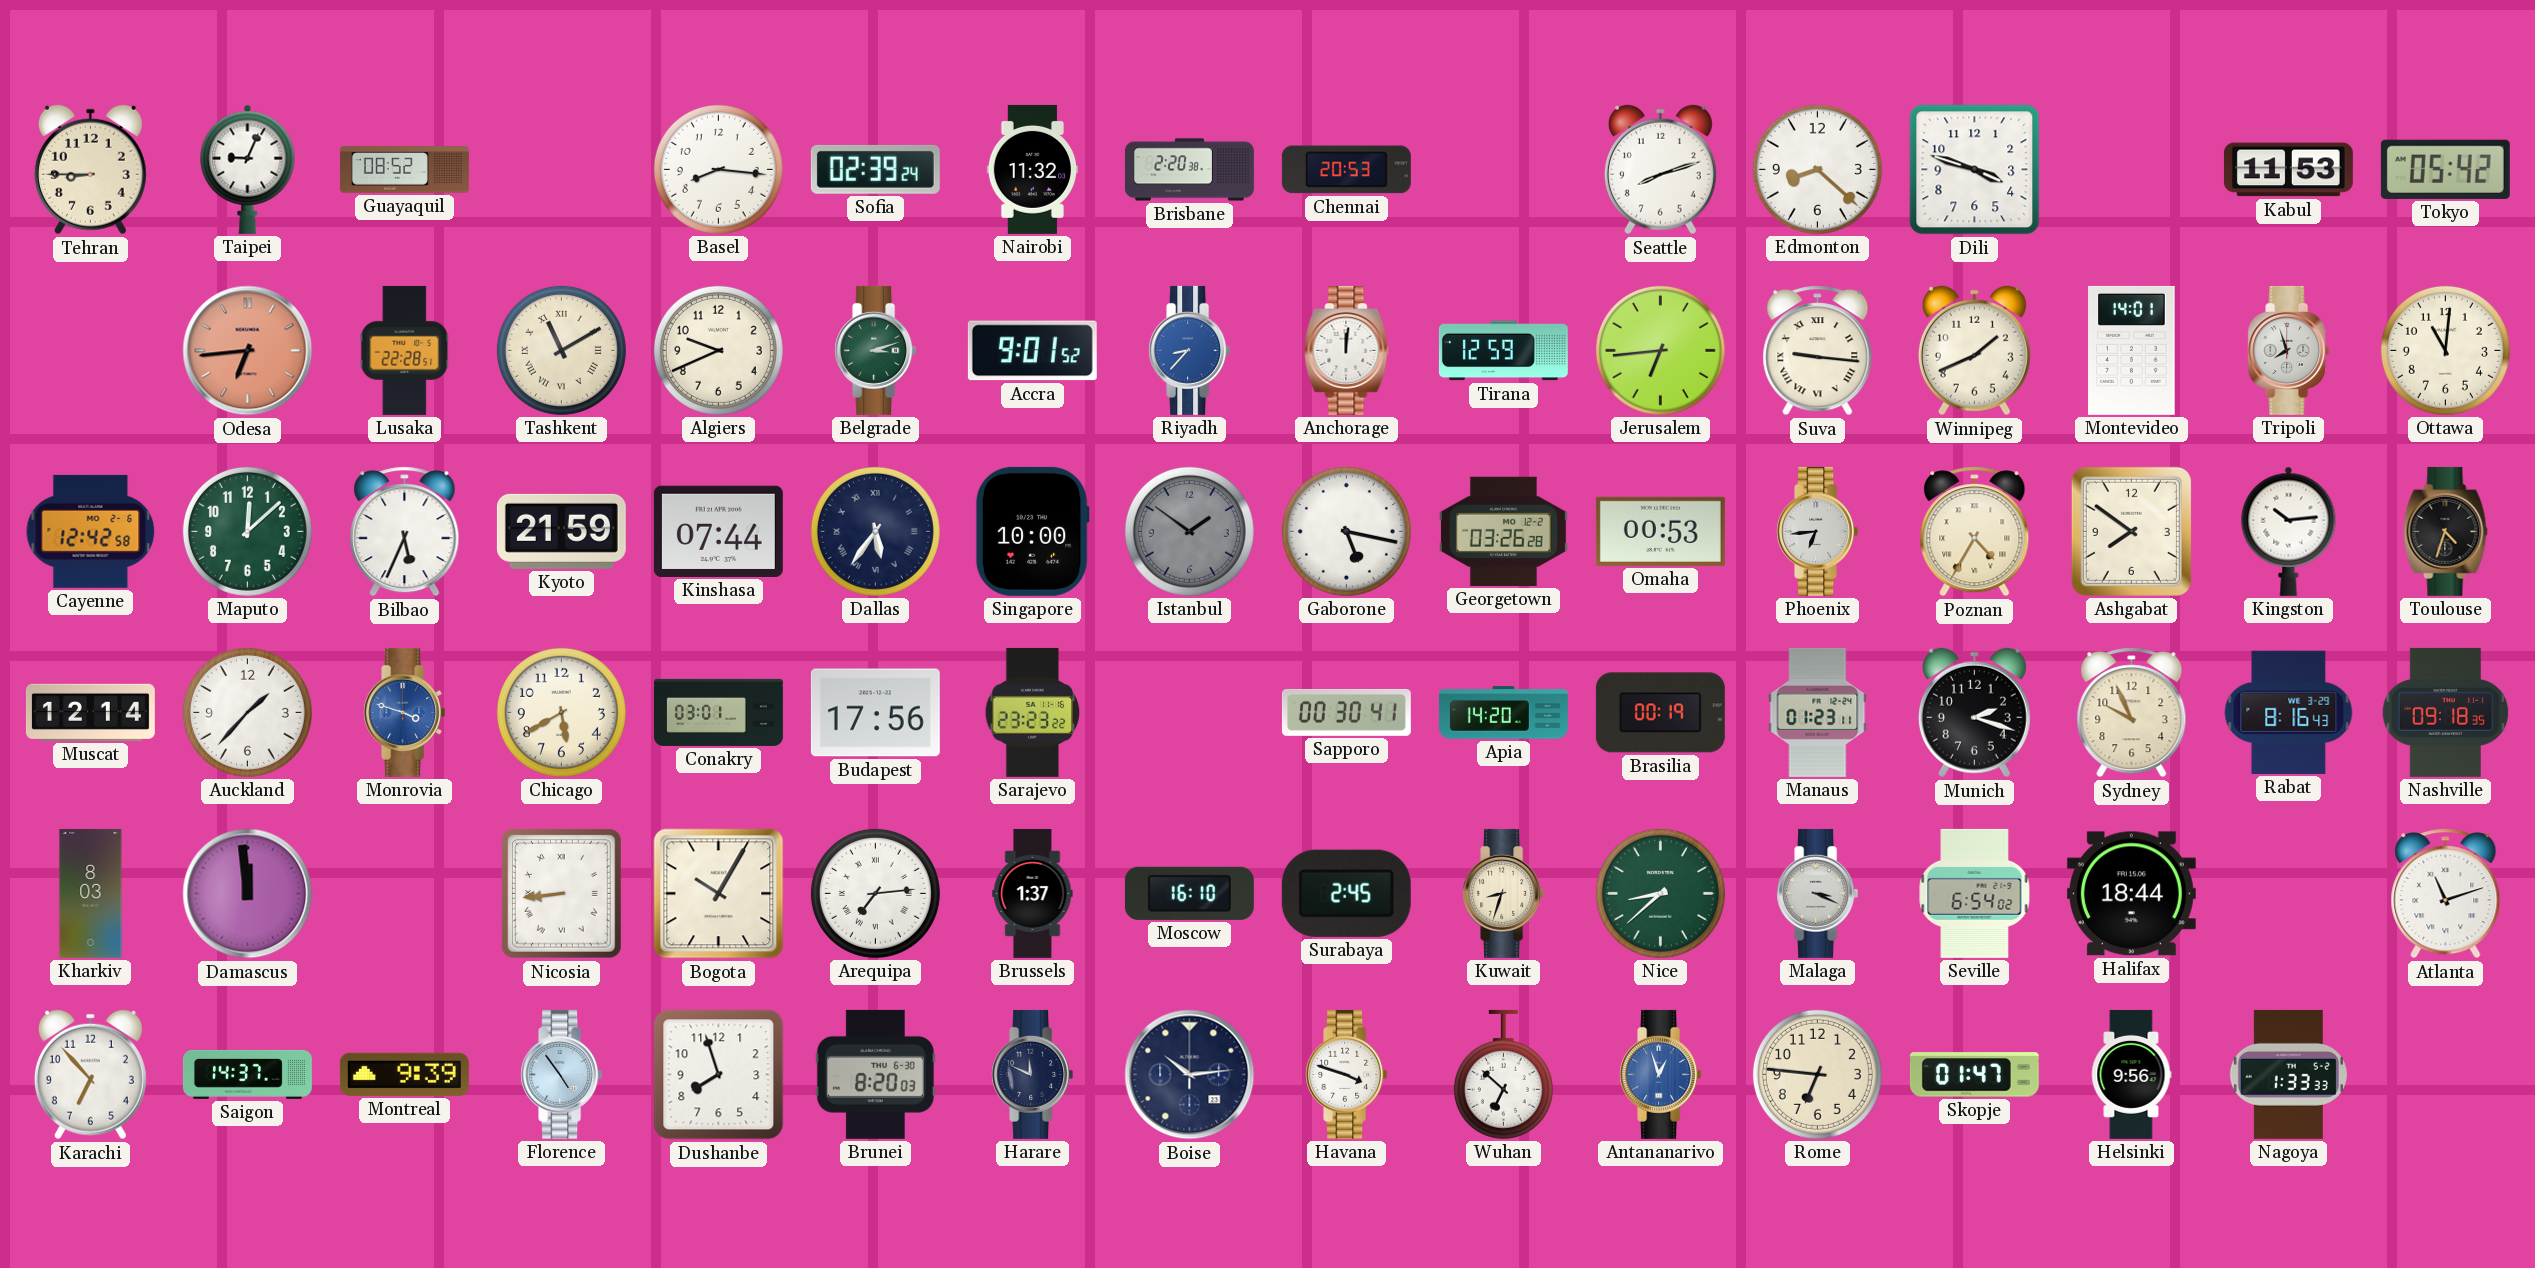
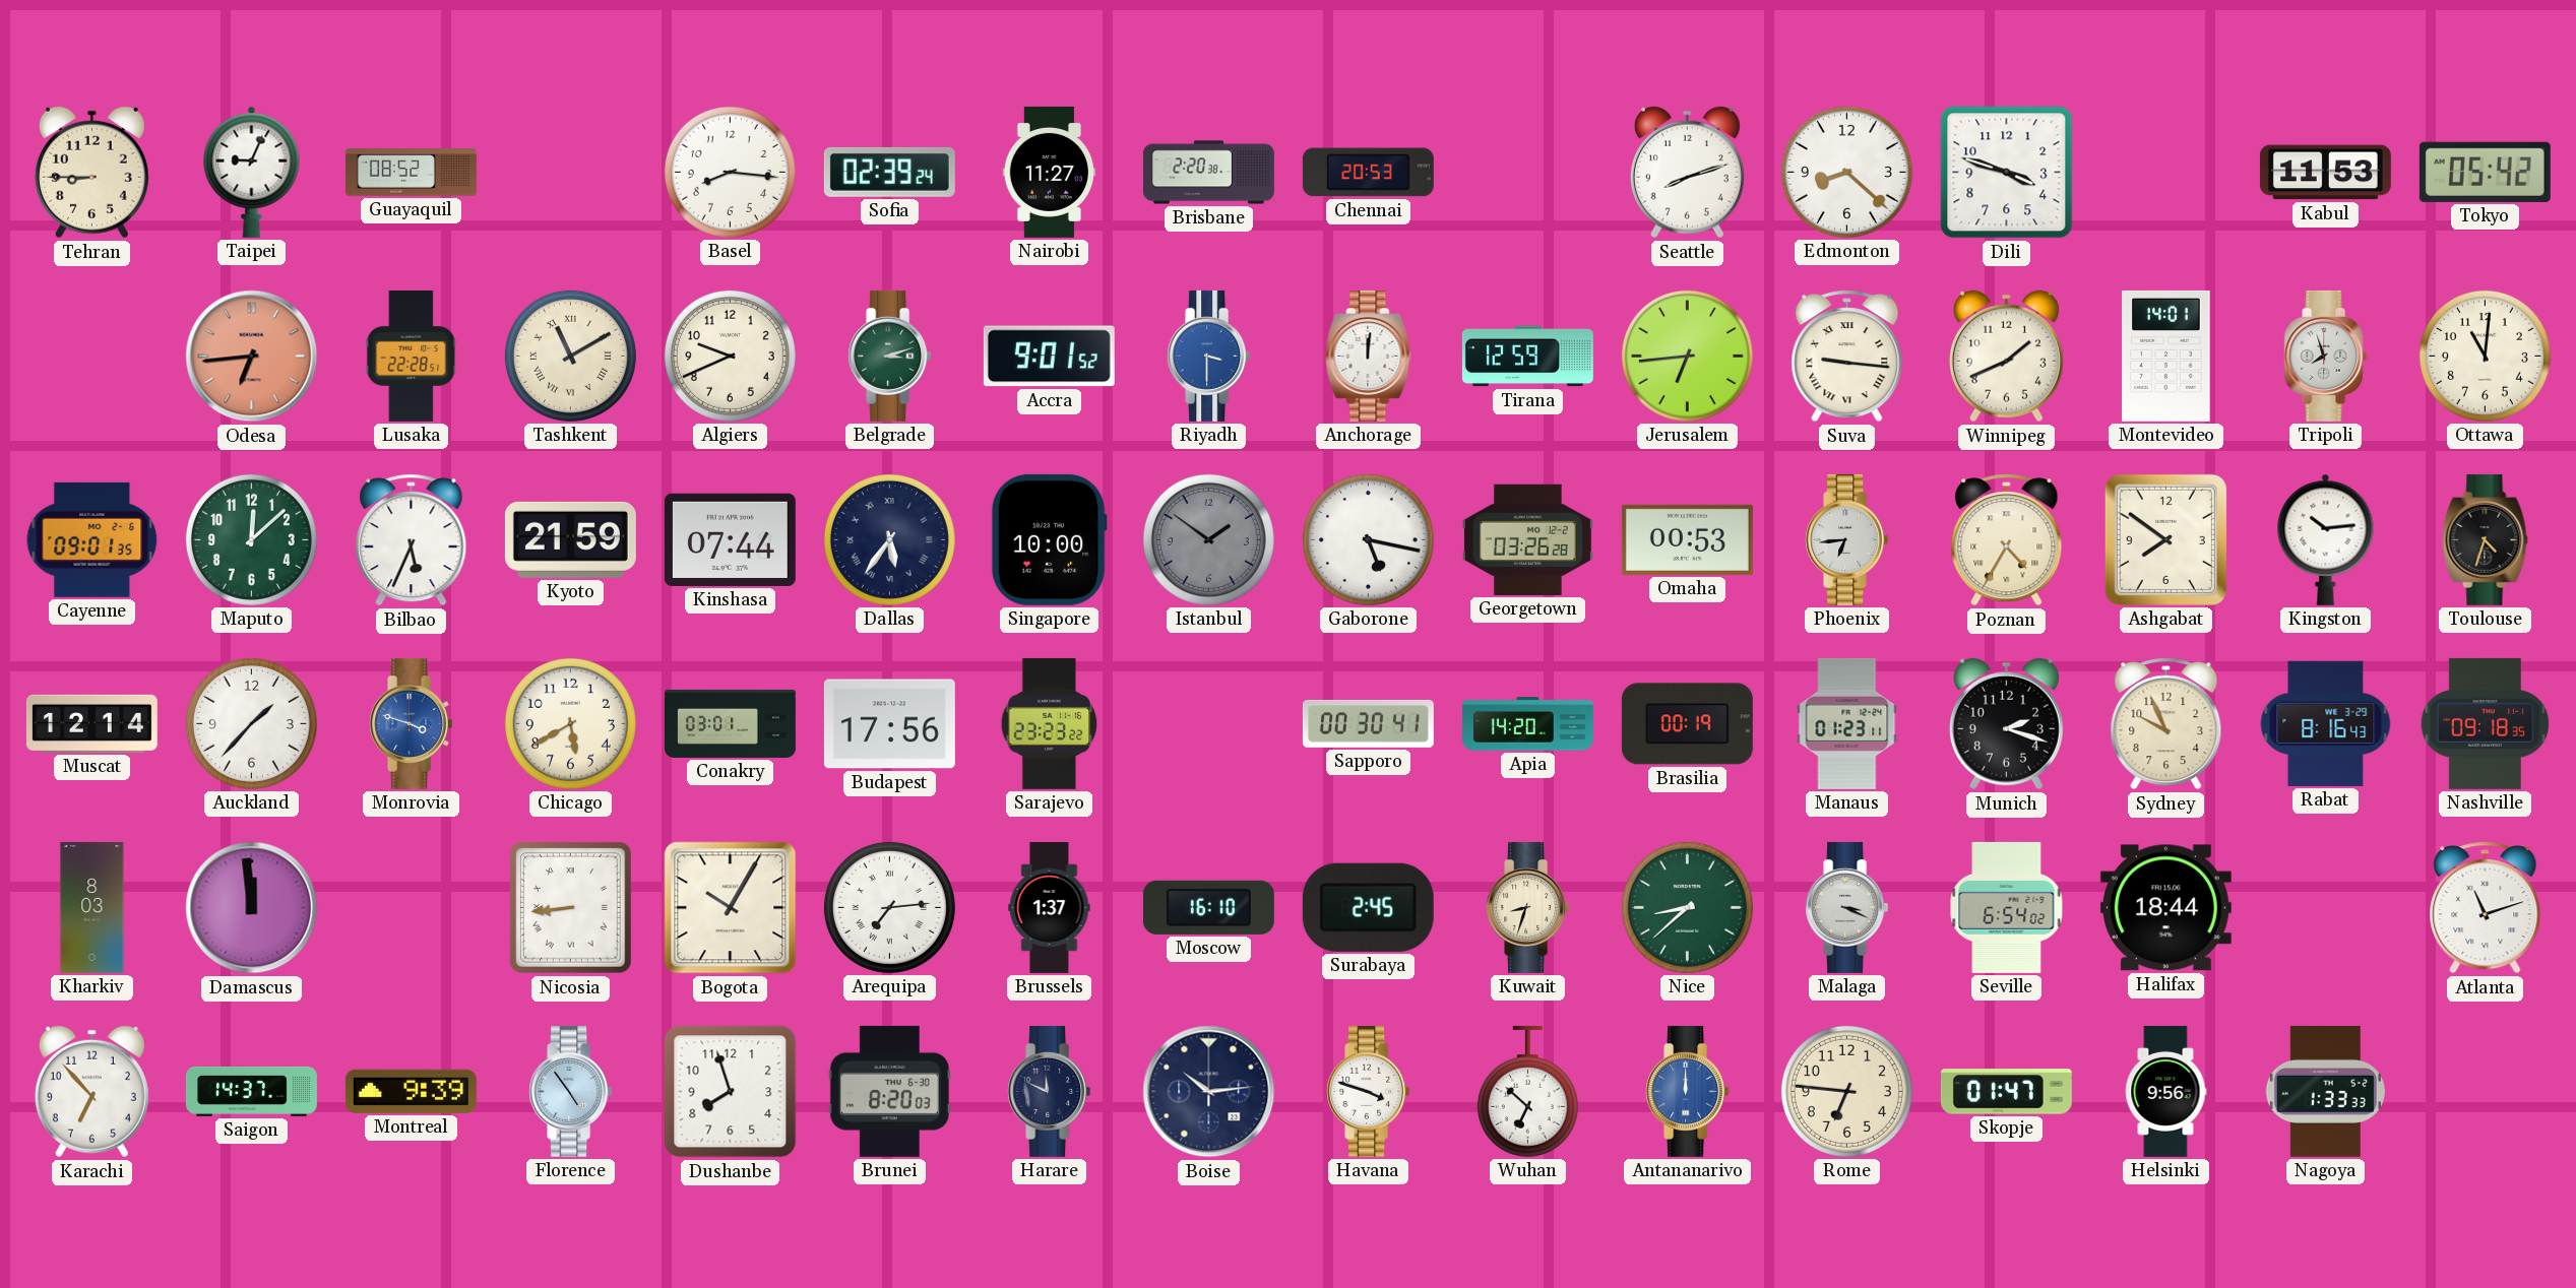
Nairobi: 11:32 -> 11:27
Riyadh: 8:37 -> 3:30
Cayenne: 12:42 -> 09:01
Antananarivo: 12:57 -> 12:00
